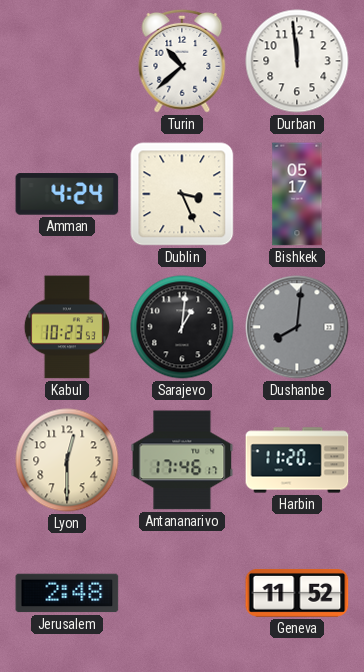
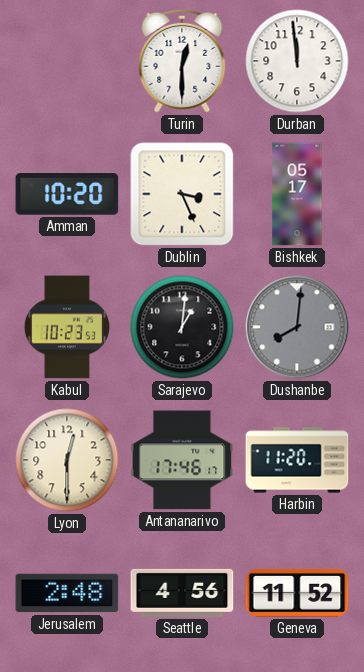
Turin: 10:38 -> 12:30
Amman: 4:24 -> 10:20
Seattle: none -> 4:56
